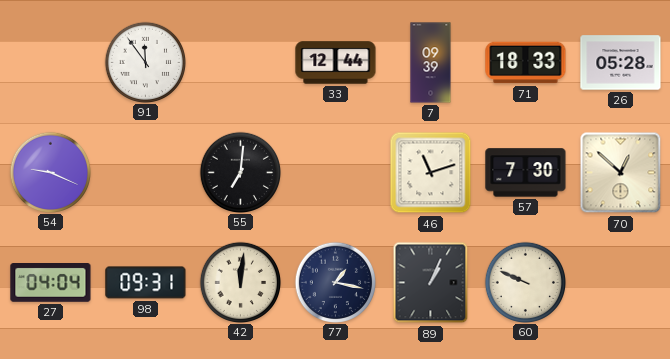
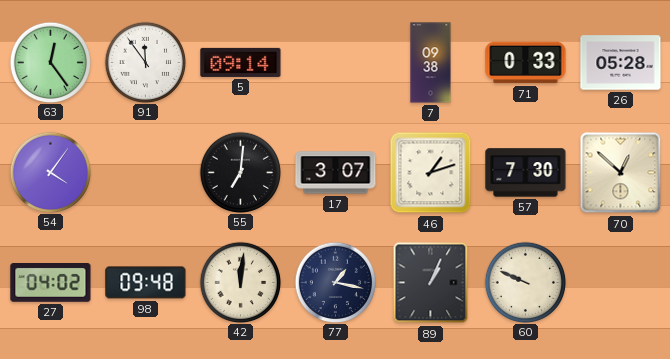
63: none -> 12:24
5: none -> 09:14
33: 12:44 -> none
7: 09:39 -> 09:38
71: 18:33 -> 0:33
54: 9:19 -> 4:06
17: none -> 3:07
46: 11:12 -> 1:12
27: 04:04 -> 04:02
98: 09:31 -> 09:48
